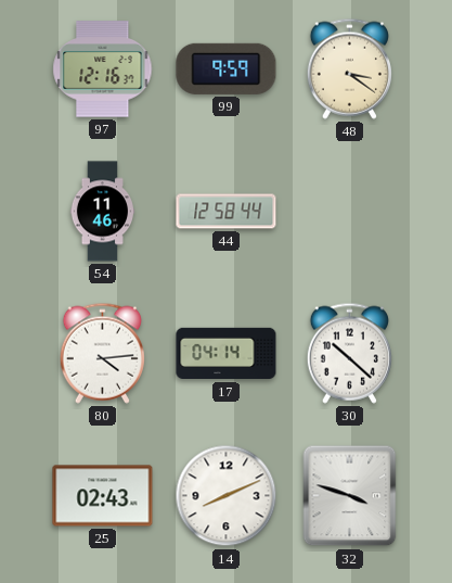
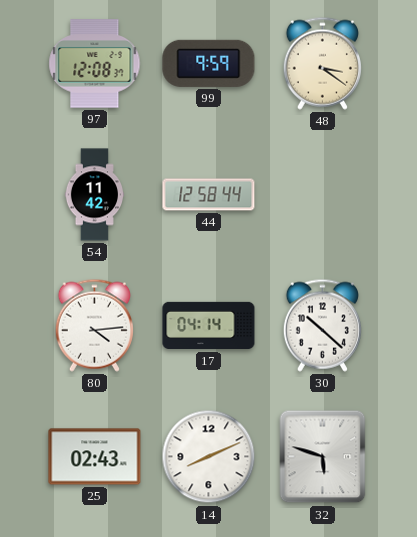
97: 12:16 -> 12:08
54: 11:46 -> 11:42
32: 3:48 -> 5:48
